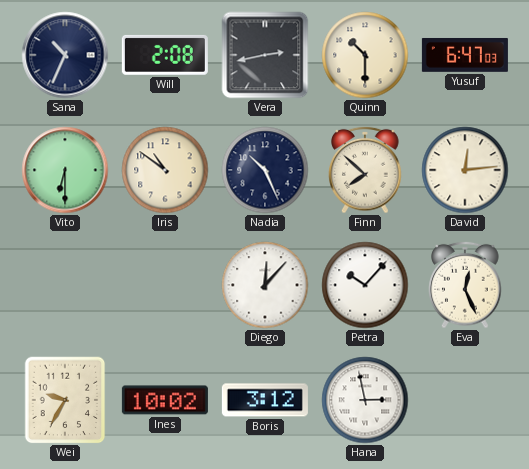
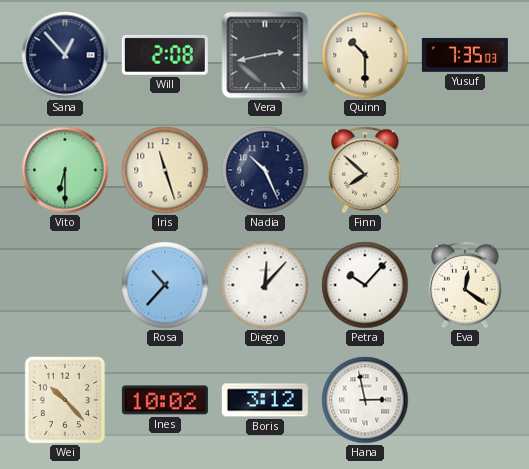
Sana: 10:34 -> 12:53
Yusuf: 6:47 -> 7:35
Iris: 10:51 -> 11:27
David: 12:14 -> none
Rosa: none -> 10:37
Eva: 12:26 -> 12:21
Wei: 9:35 -> 10:23
